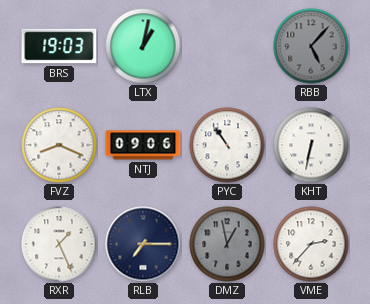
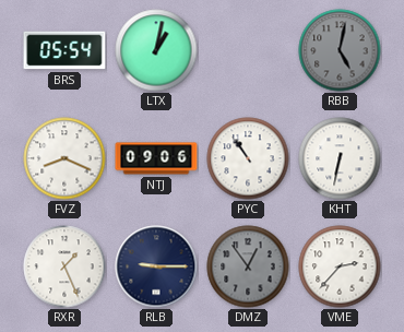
BRS: 19:03 -> 05:54
RBB: 5:07 -> 5:02
RLB: 7:15 -> 9:15
DMZ: 12:58 -> 12:54
